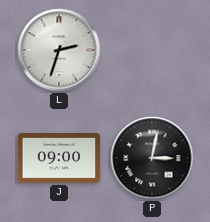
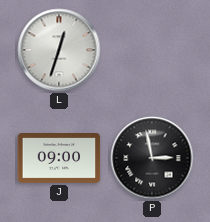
L: 2:33 -> 12:33
P: 3:02 -> 2:58
